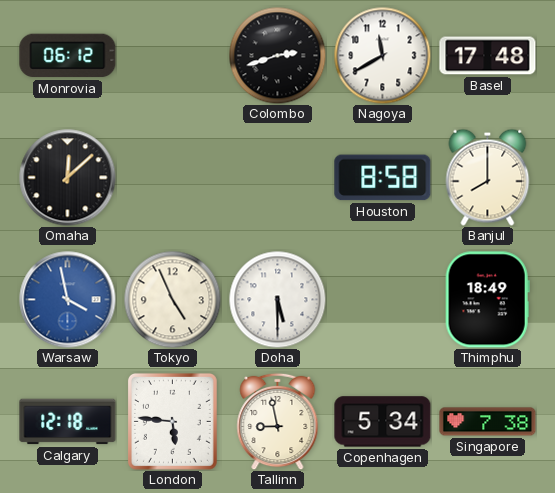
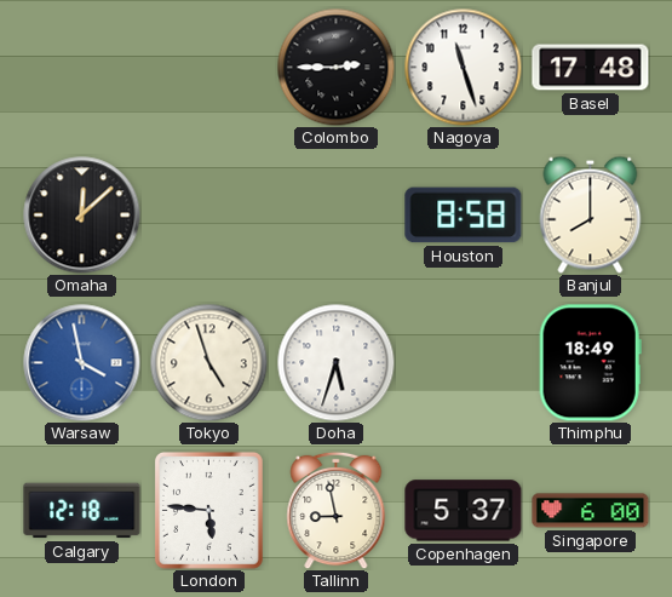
Monrovia: 06:12 -> none
Colombo: 2:42 -> 2:45
Nagoya: 11:40 -> 11:27
Tokyo: 4:56 -> 4:57
Doha: 5:30 -> 5:33
Copenhagen: 5:34 -> 5:37
Singapore: 7:38 -> 6:00
